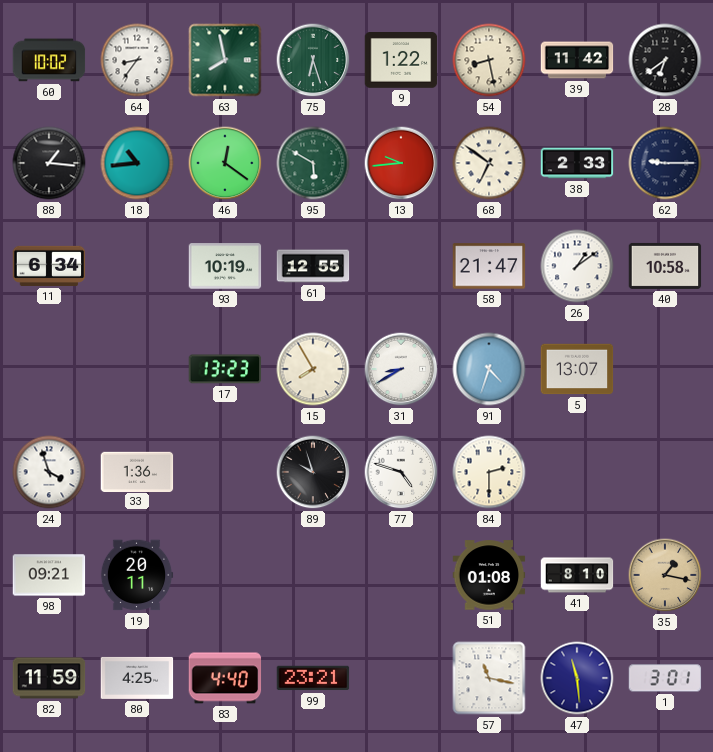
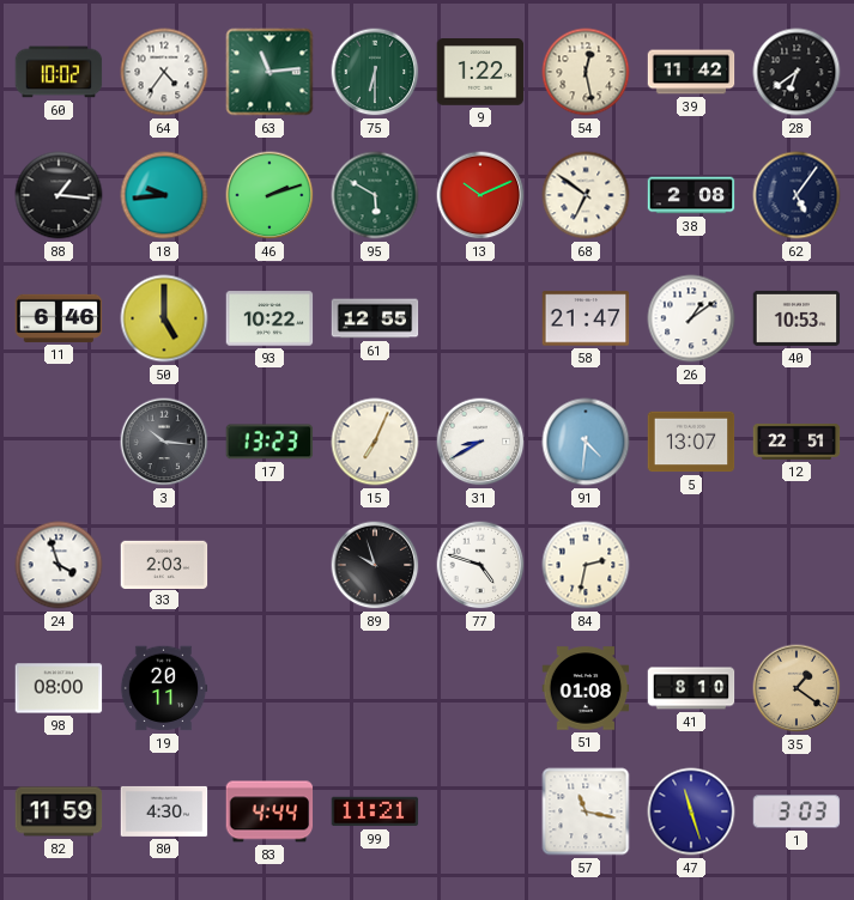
64: 8:36 -> 4:36
63: 7:58 -> 11:14
75: 6:27 -> 6:30
54: 8:28 -> 12:28
18: 10:44 -> 9:44
46: 12:21 -> 2:12
13: 9:44 -> 10:11
38: 2:33 -> 2:08
62: 9:15 -> 5:06
11: 6:34 -> 6:46
50: none -> 5:00
93: 10:19 -> 10:22
40: 10:58 -> 10:53
3: none -> 10:16
15: 7:55 -> 7:04
91: 4:33 -> 4:31
12: none -> 22:51
33: 1:36 -> 2:03
84: 2:30 -> 2:32
98: 09:21 -> 08:00
35: 1:17 -> 1:21
80: 4:25 -> 4:30
83: 4:40 -> 4:44
99: 23:21 -> 11:21
47: 11:29 -> 11:27
1: 3:01 -> 3:03
